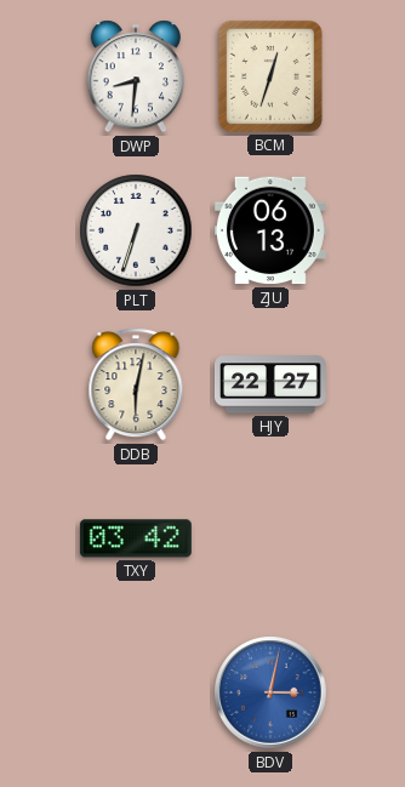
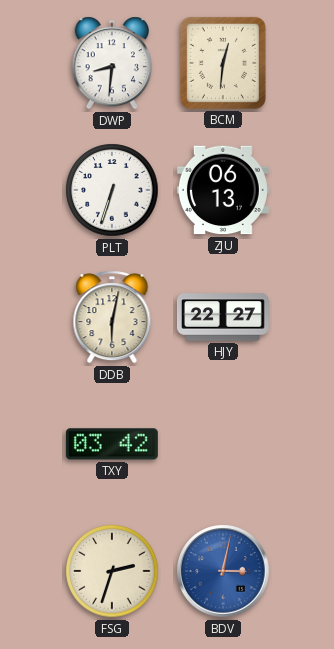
BCM: 12:33 -> 12:31
FSG: none -> 2:33
